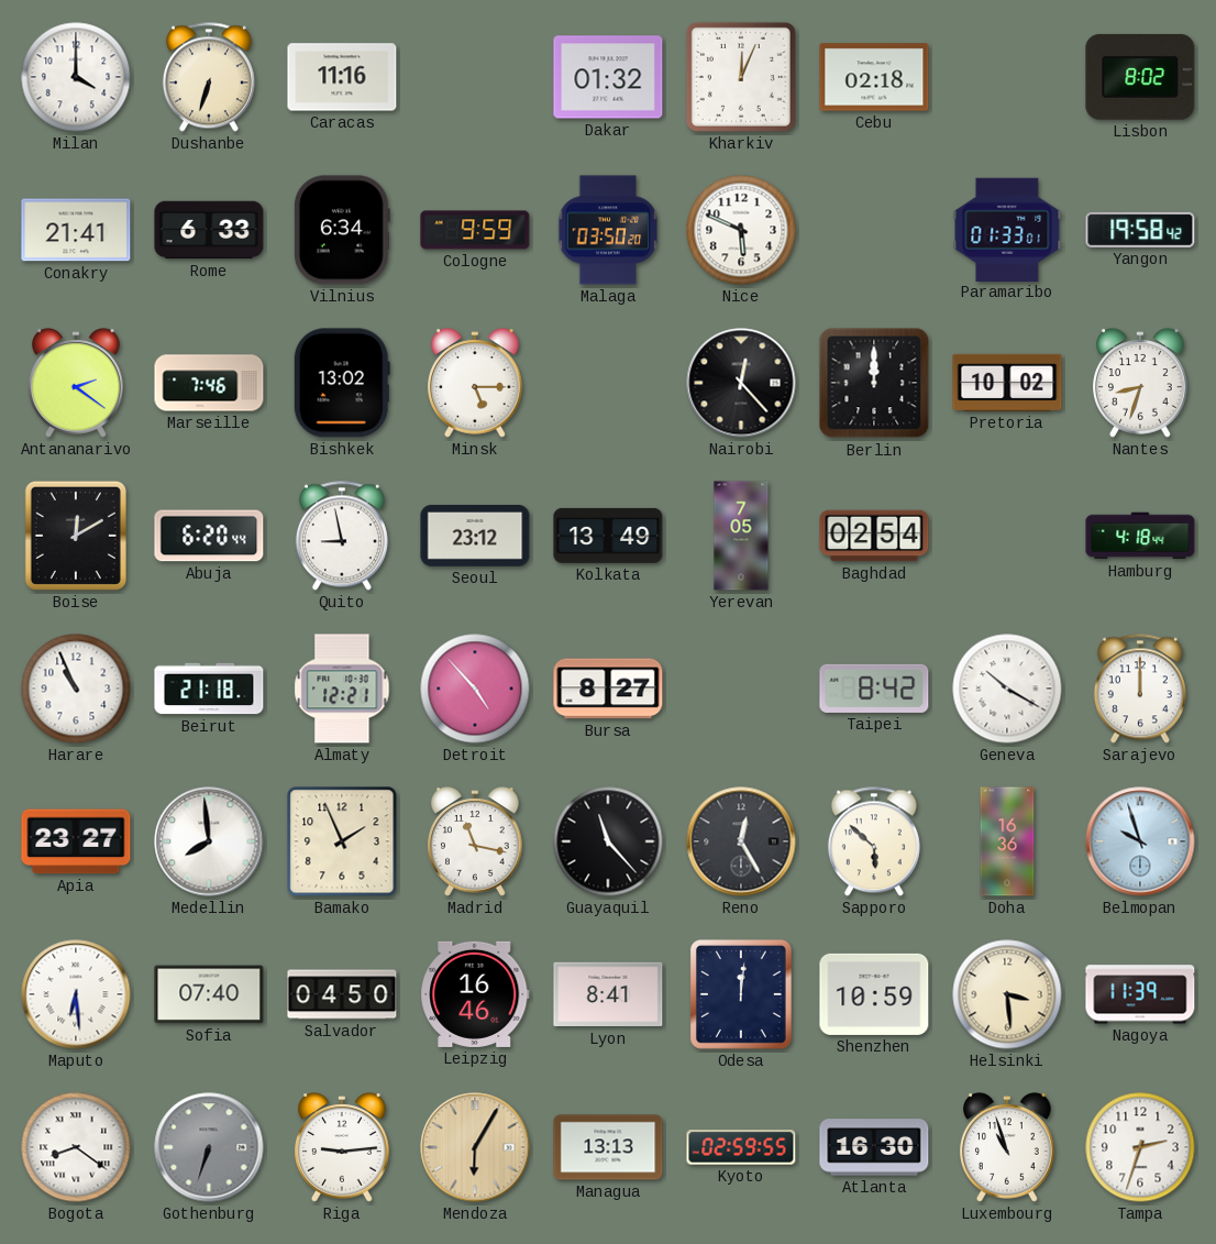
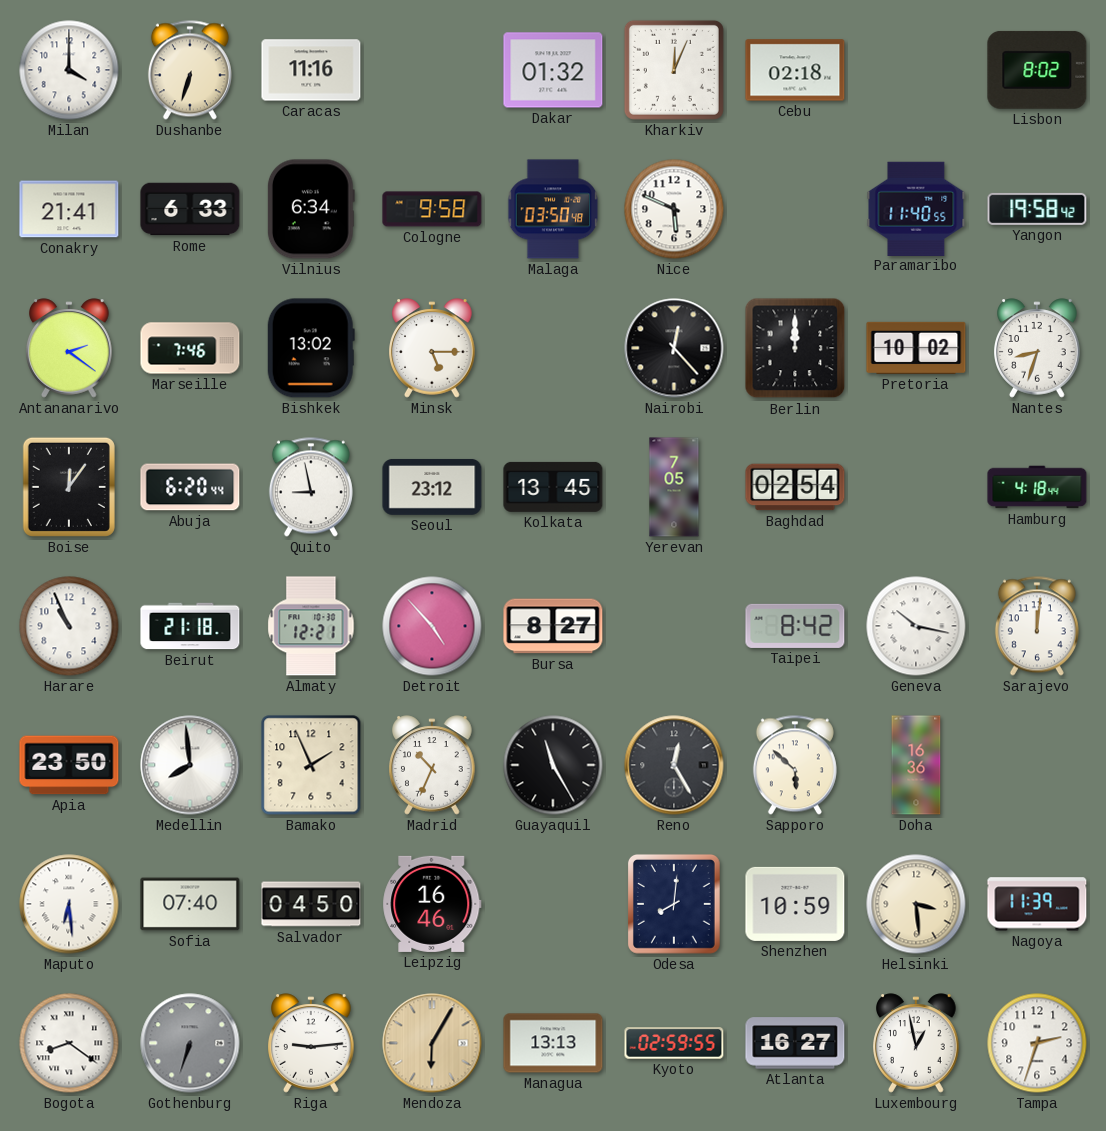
Cologne: 9:59 -> 9:58
Malaga: 03:50:20 -> 03:50:48
Paramaribo: 01:33 -> 11:40
Boise: 12:10 -> 12:06
Kolkata: 13:49 -> 13:45
Geneva: 10:20 -> 10:17
Sarajevo: 12:00 -> 12:01
Apia: 23:27 -> 23:50
Madrid: 11:17 -> 10:34
Guayaquil: 11:23 -> 11:25
Belmopan: 9:57 -> none
Lyon: 8:41 -> none
Odesa: 12:01 -> 8:01
Atlanta: 16:30 -> 16:27
Luxembourg: 10:57 -> 12:58
